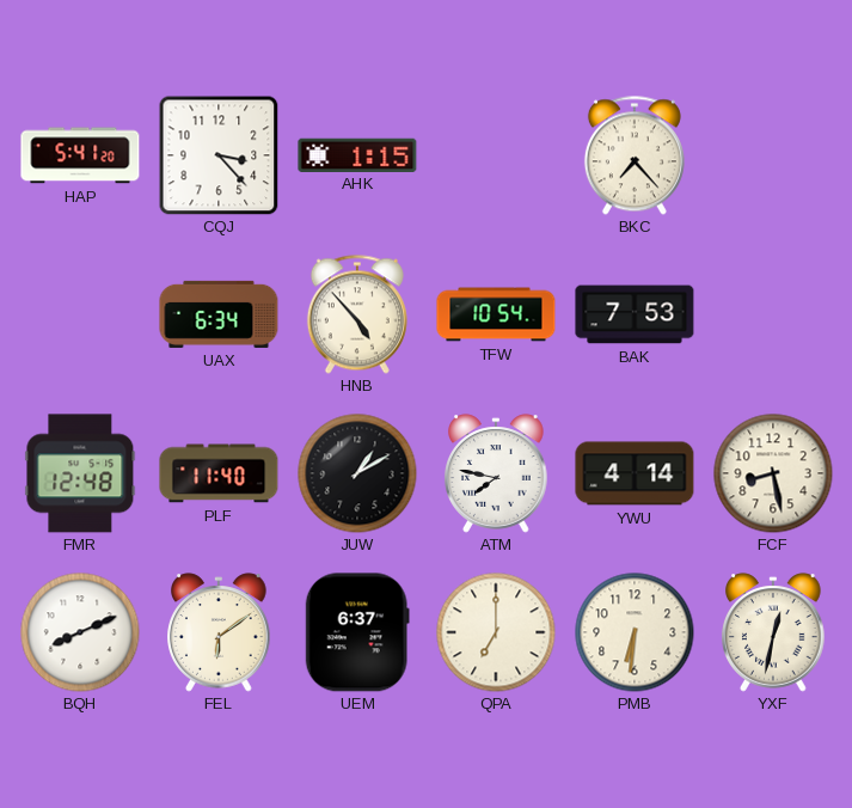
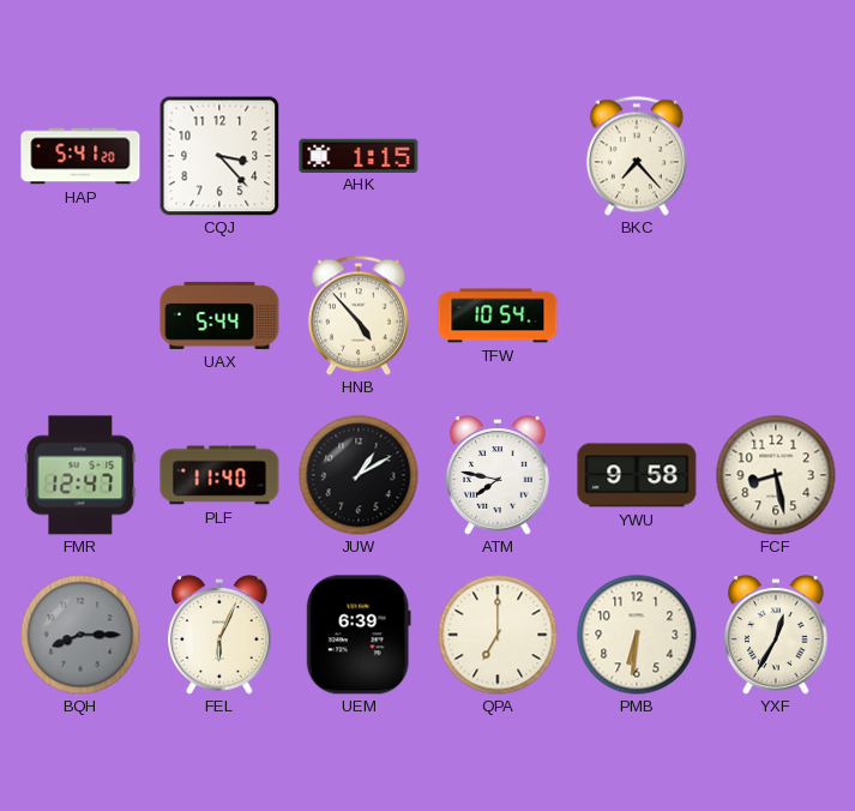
UAX: 6:34 -> 5:44
BAK: 7:53 -> none
FMR: 12:48 -> 12:47
YWU: 4:14 -> 9:58
BQH: 8:11 -> 8:15
BQH dial: white -> grey
FEL: 6:09 -> 6:04
UEM: 6:37 -> 6:39
YXF: 12:32 -> 12:35
